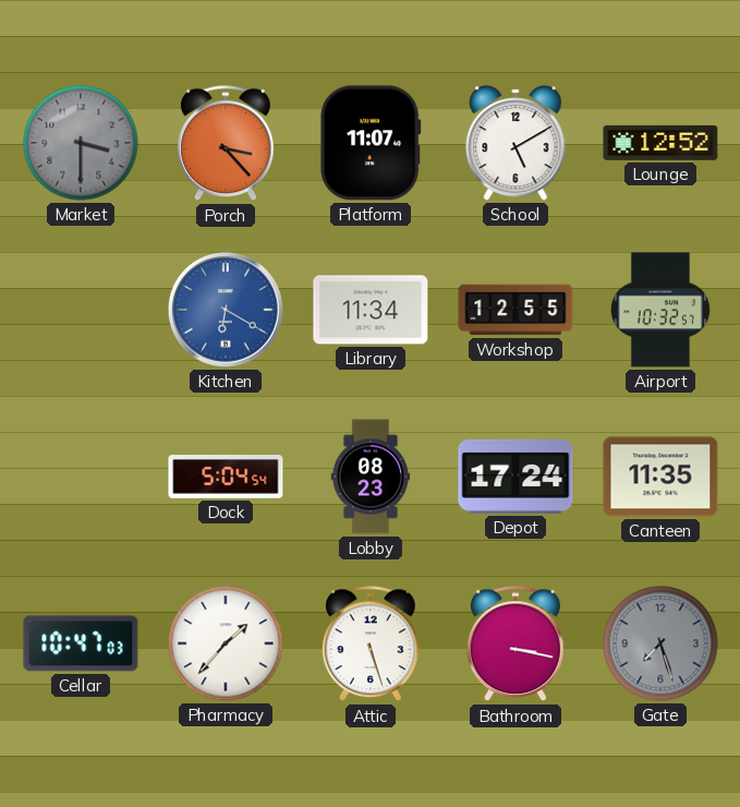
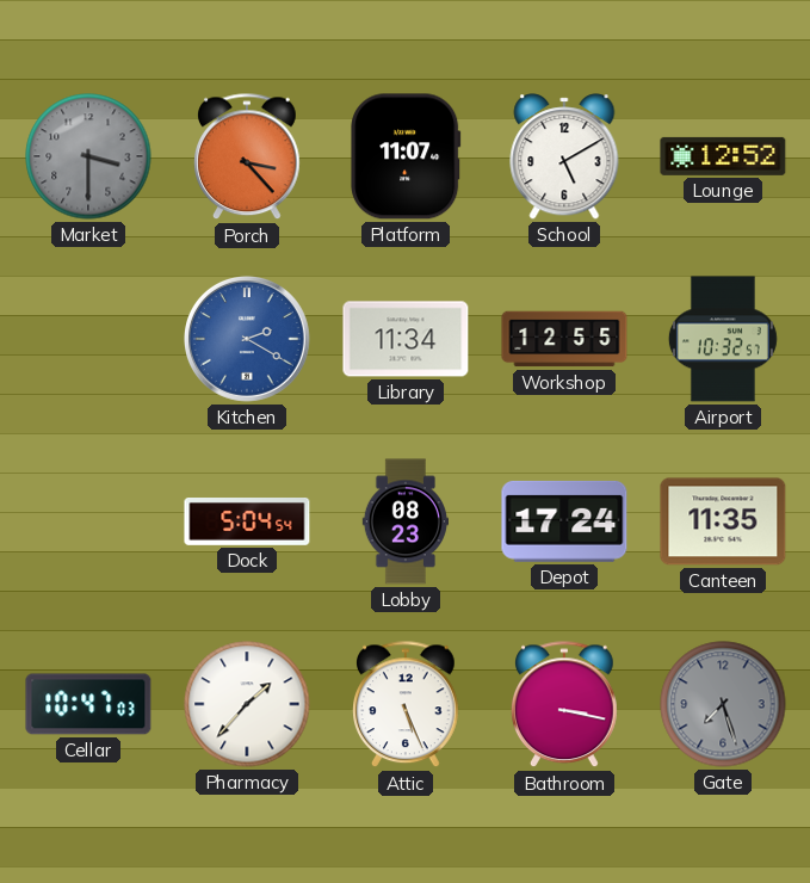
Kitchen: 6:20 -> 2:20
Attic: 5:27 -> 5:26
